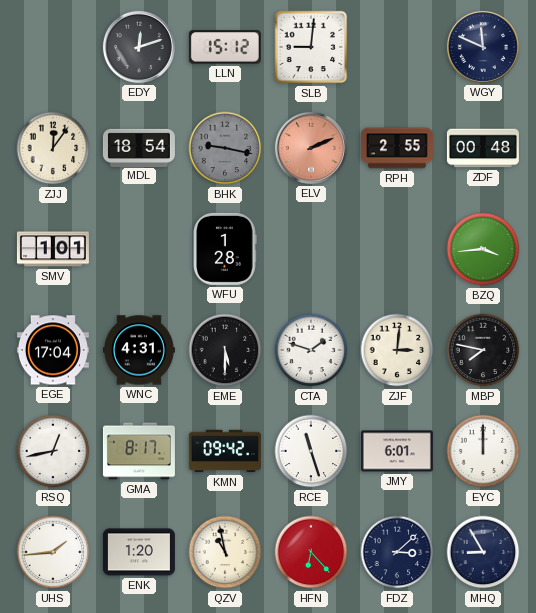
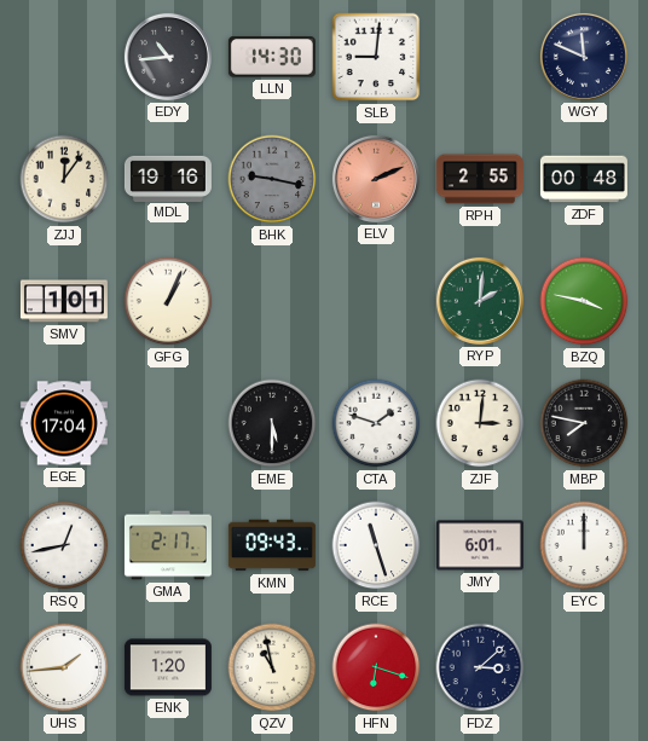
EDY: 12:12 -> 10:44
LLN: 15:12 -> 14:30
MDL: 18:54 -> 19:16
GFG: none -> 1:04
WFU: 1:28 -> none
RYP: none -> 2:01
BZQ: 3:44 -> 3:47
WNC: 4:31 -> none
GMA: 8:17 -> 2:17
KMN: 09:42 -> 09:43
HFN: 6:23 -> 6:18
MHQ: 8:55 -> none
